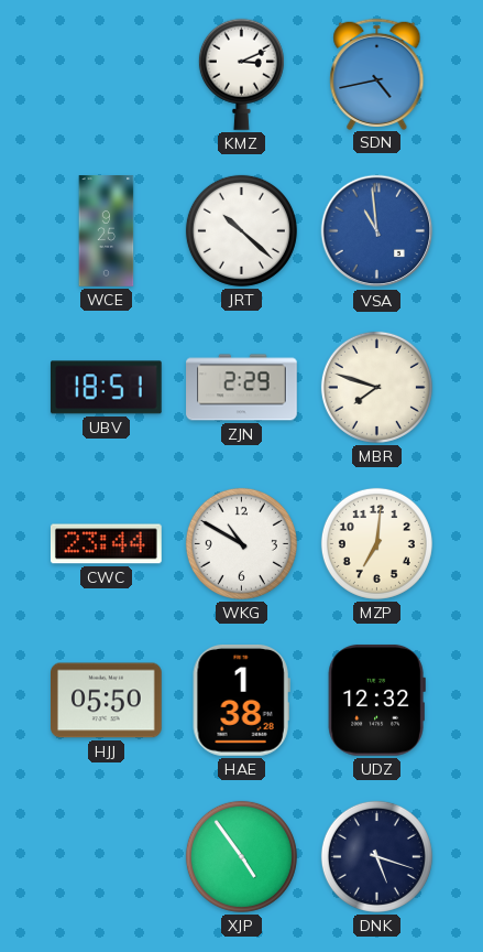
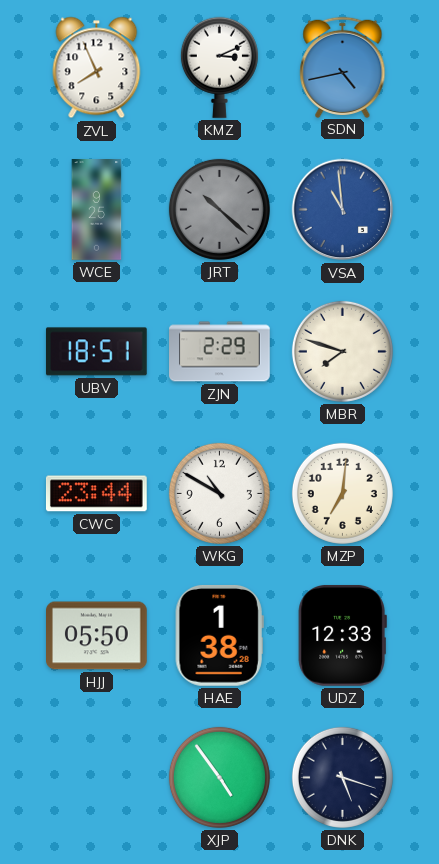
ZVL: none -> 7:56
JRT dial: white -> grey
UDZ: 12:32 -> 12:33
